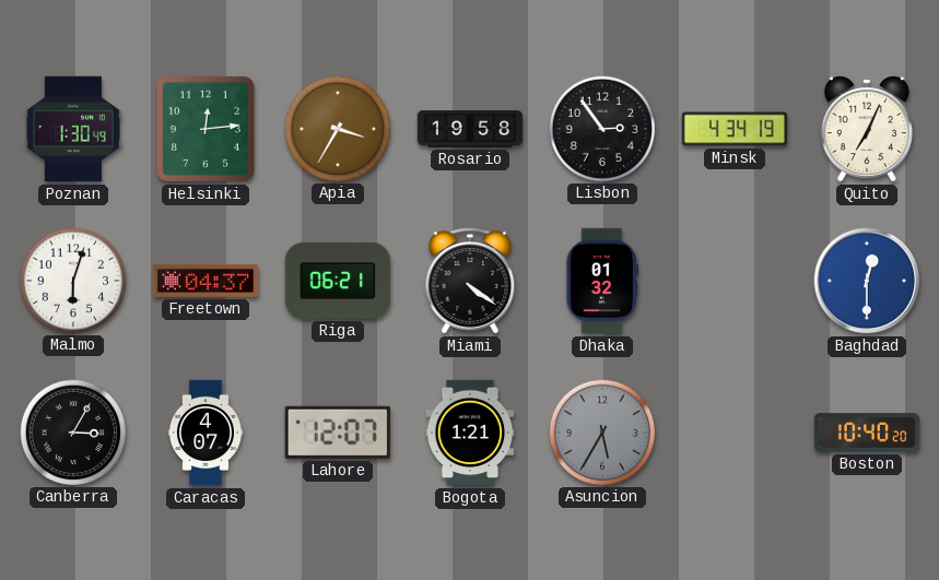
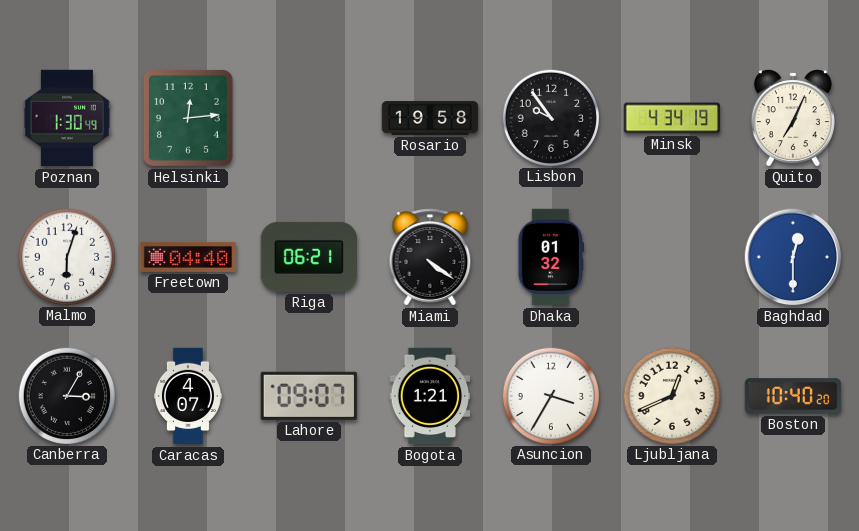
Apia: 3:35 -> none
Lisbon: 2:54 -> 9:54
Freetown: 04:37 -> 04:40
Lahore: 12:07 -> 09:07
Asuncion: 5:35 -> 3:35
Asuncion dial: grey -> white
Ljubljana: none -> 12:41
